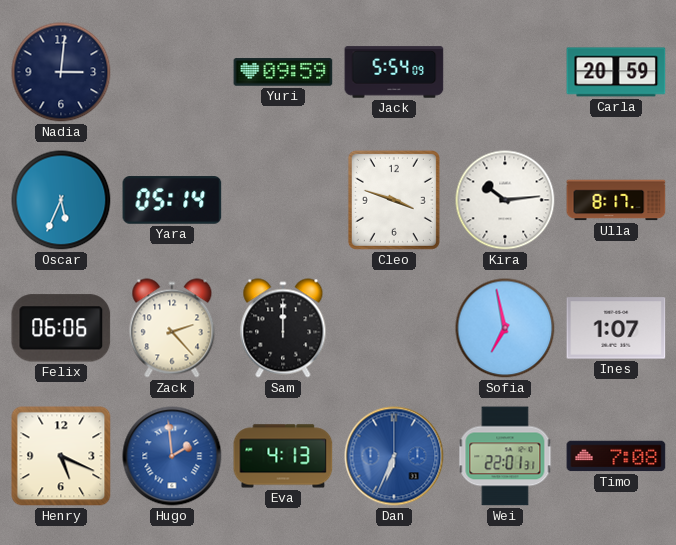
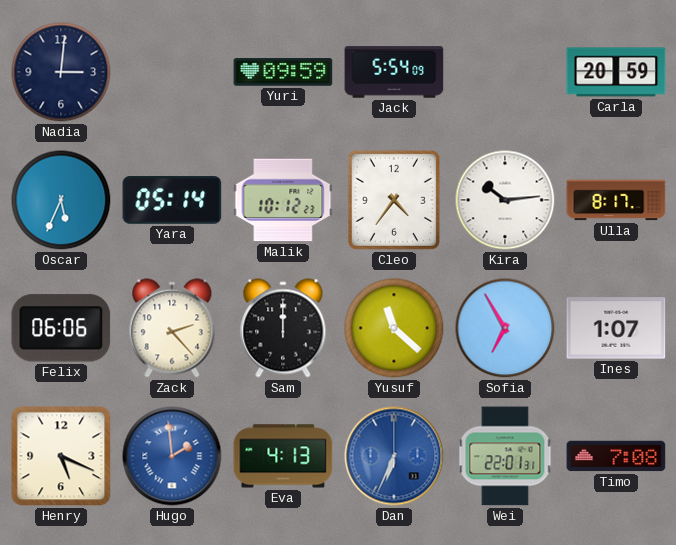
Malik: none -> 10:12
Cleo: 3:48 -> 4:36
Yusuf: none -> 11:22
Sofia: 6:58 -> 6:55
